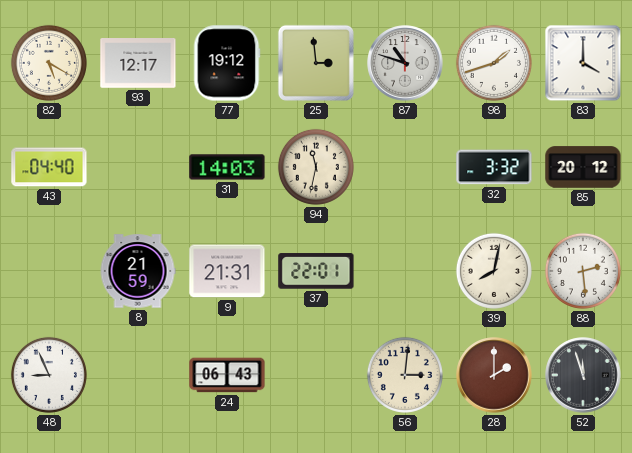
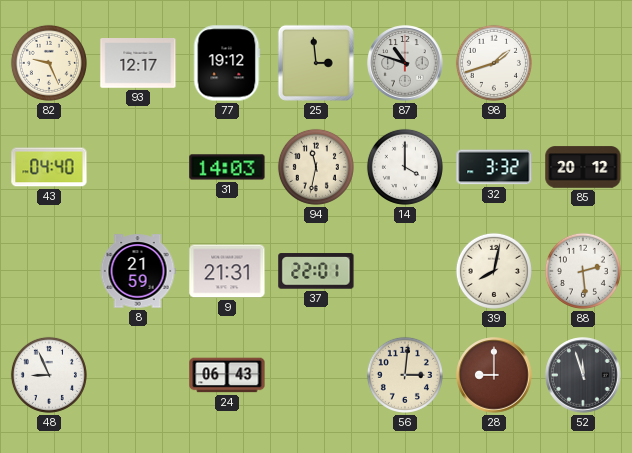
82: 5:20 -> 9:26
83: 4:00 -> none
14: none -> 4:00
28: 2:00 -> 9:00
